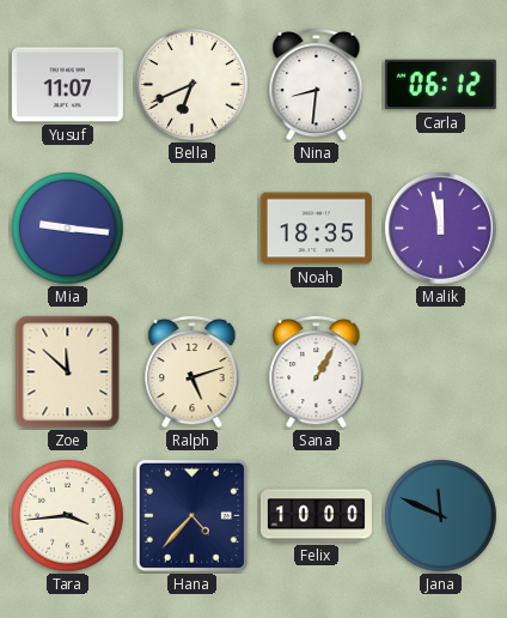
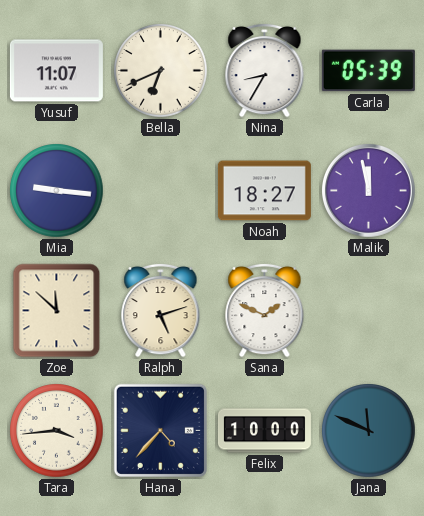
Nina: 8:31 -> 8:35
Carla: 06:12 -> 05:39
Noah: 18:35 -> 18:27
Sana: 1:05 -> 1:49
